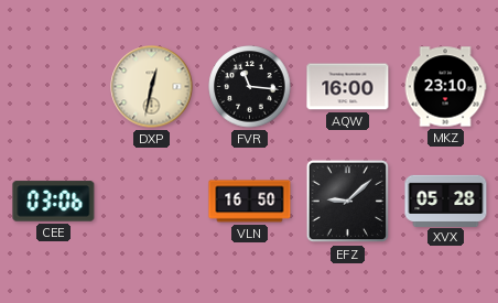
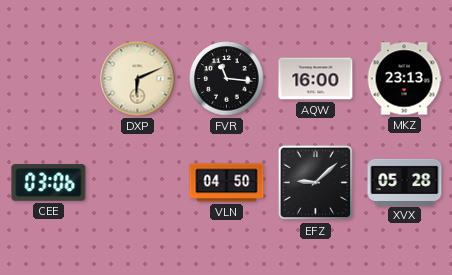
DXP: 12:32 -> 6:11
MKZ: 23:10 -> 23:13
VLN: 16:50 -> 04:50
